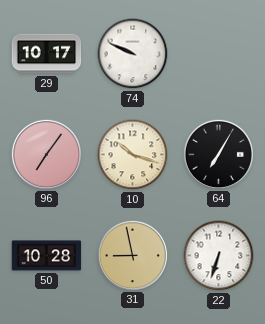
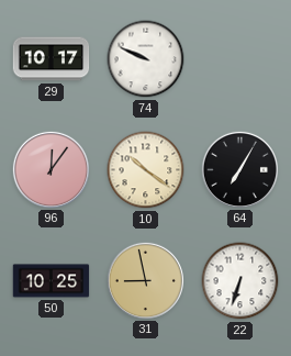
96: 7:06 -> 12:06
10: 10:18 -> 10:21
50: 10:28 -> 10:25
